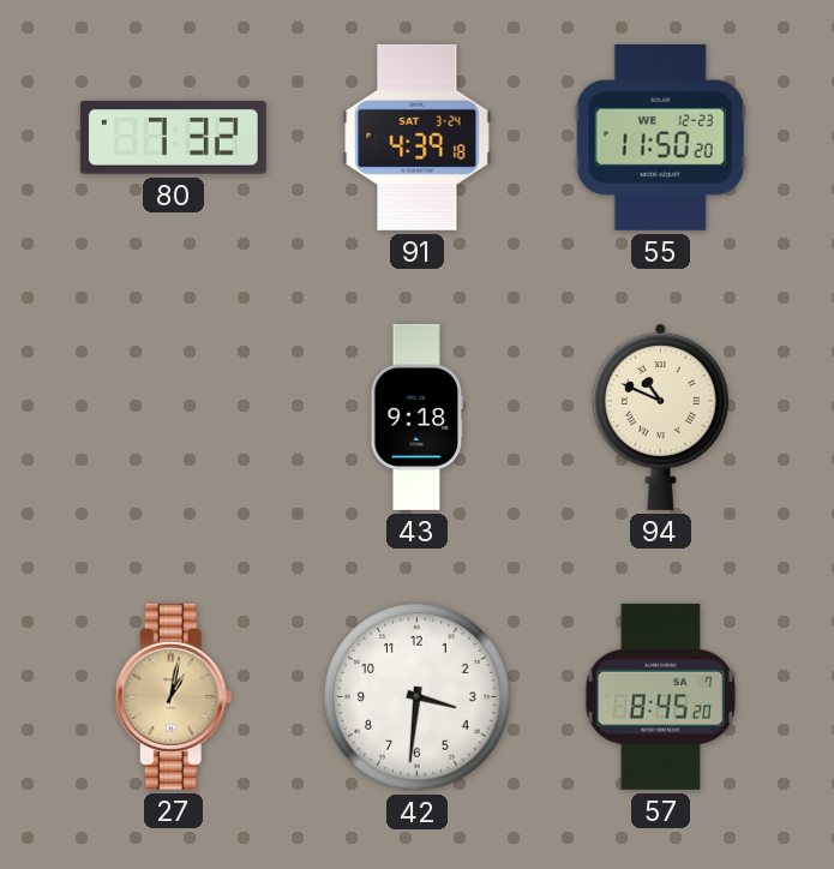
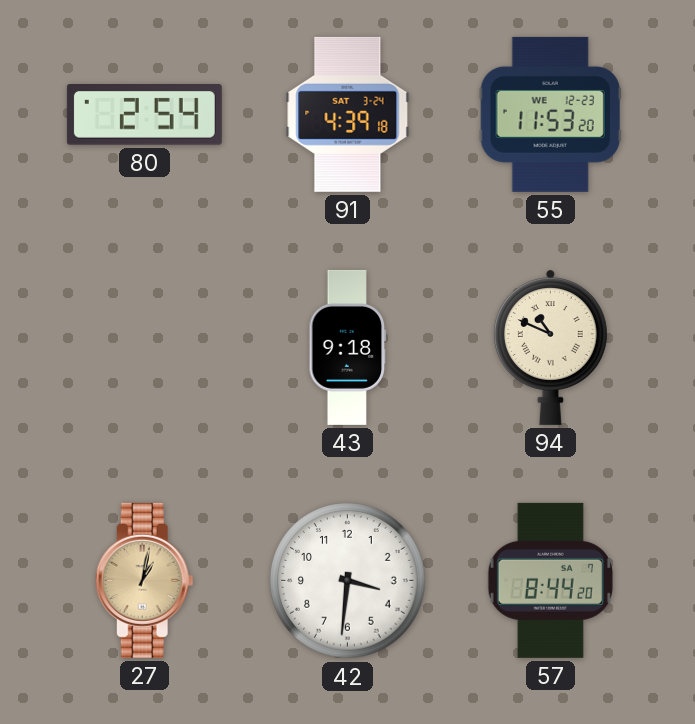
80: 7:32 -> 2:54
55: 11:50 -> 11:53
57: 8:45 -> 8:44
